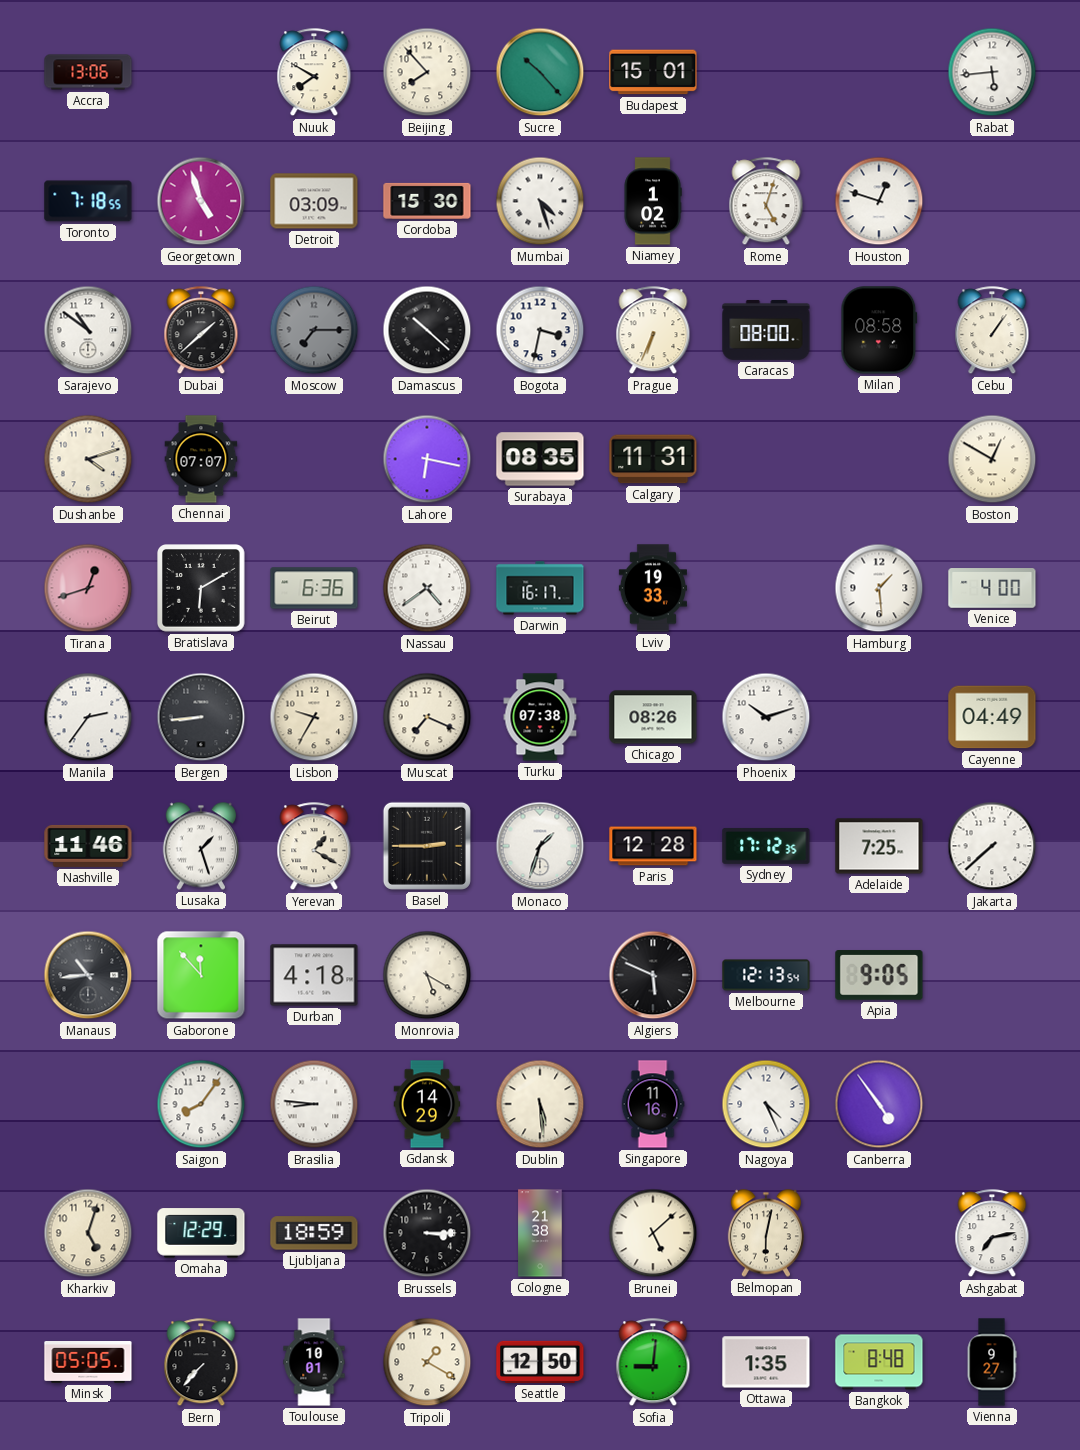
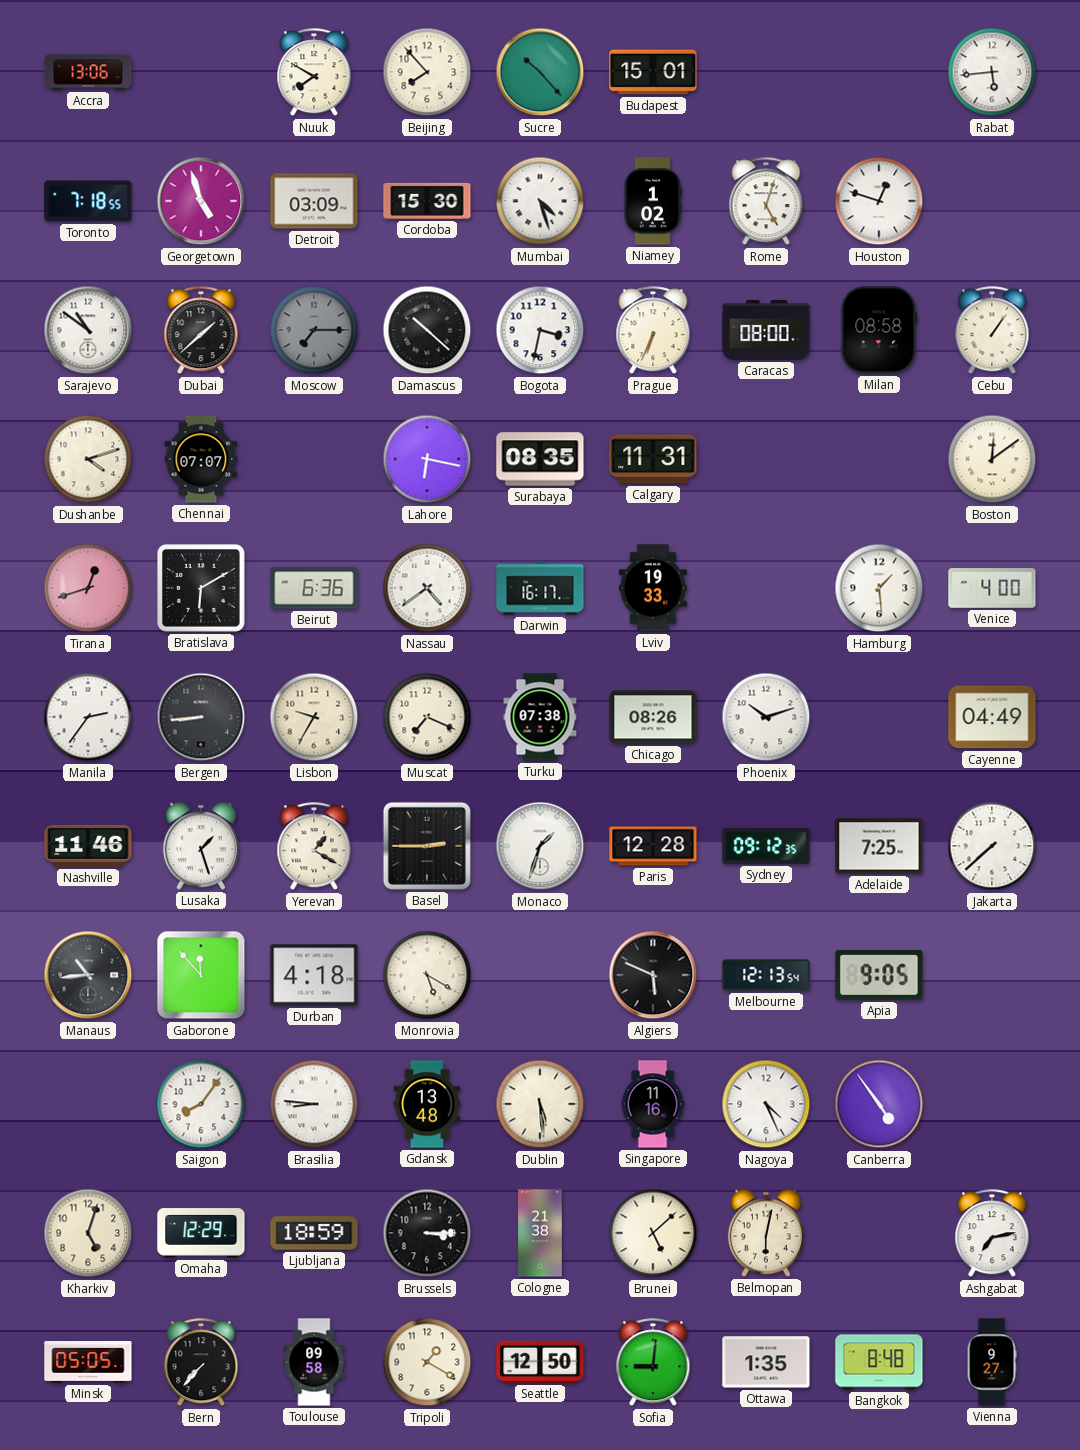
Boston: 12:50 -> 12:09
Sydney: 17:12 -> 09:12
Gdansk: 14:29 -> 13:48
Toulouse: 10:01 -> 09:58
